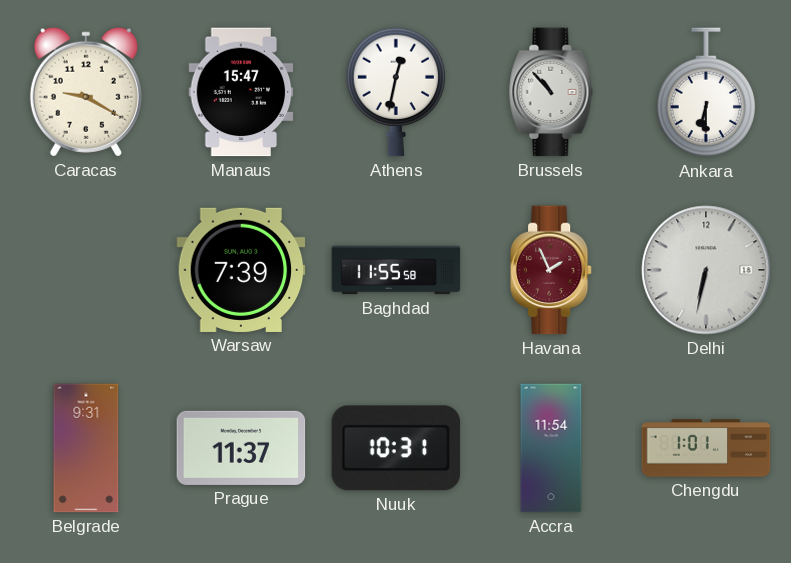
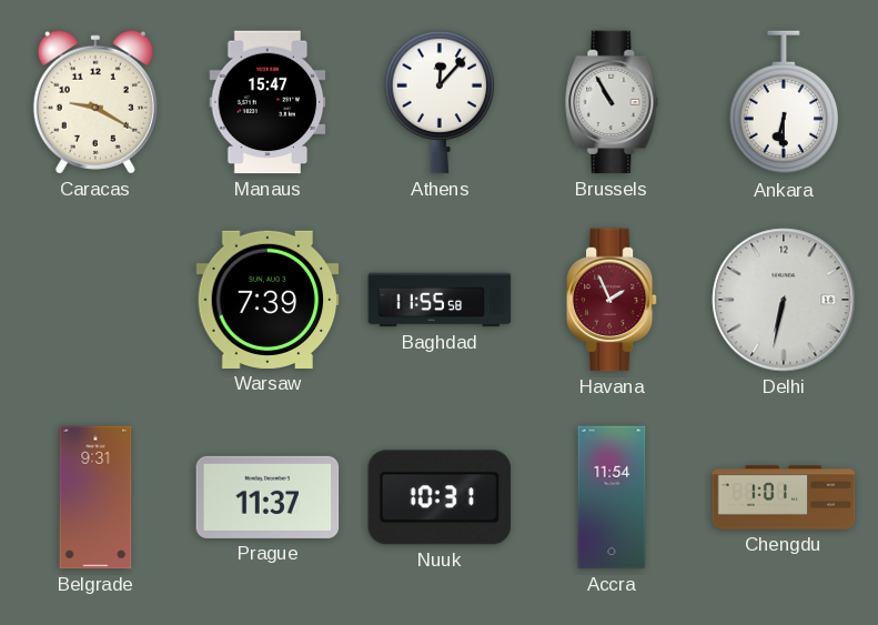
Athens: 12:32 -> 12:07
Brussels: 10:53 -> 10:55
